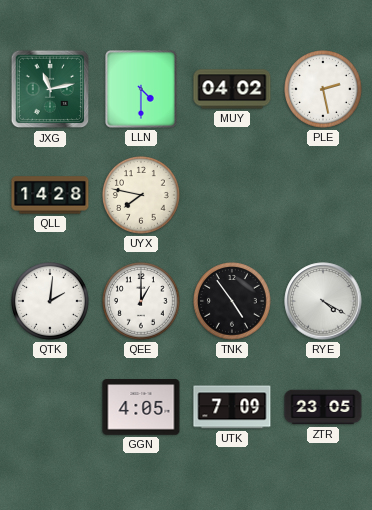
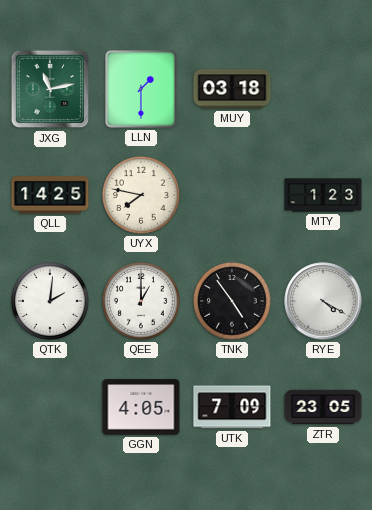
LLN: 4:30 -> 1:30
MUY: 04:02 -> 03:18
PLE: 2:28 -> none
QLL: 14:28 -> 14:25
MTY: none -> 1:23
